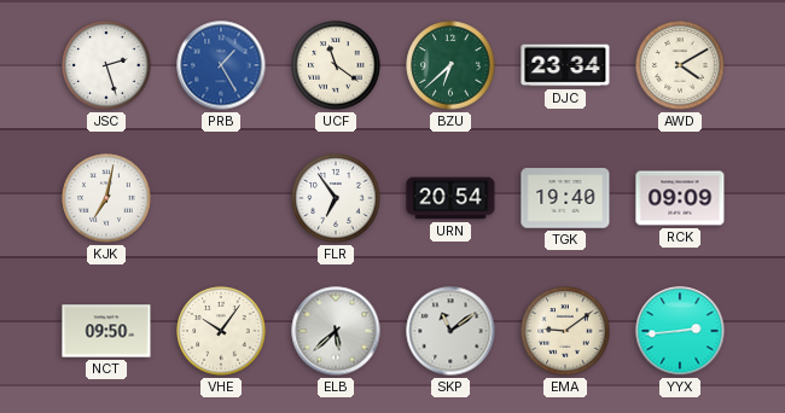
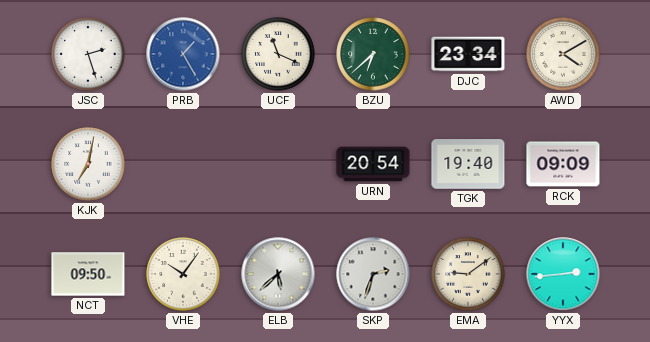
UCF: 11:21 -> 11:19
FLR: 6:54 -> none
SKP: 11:09 -> 2:33
